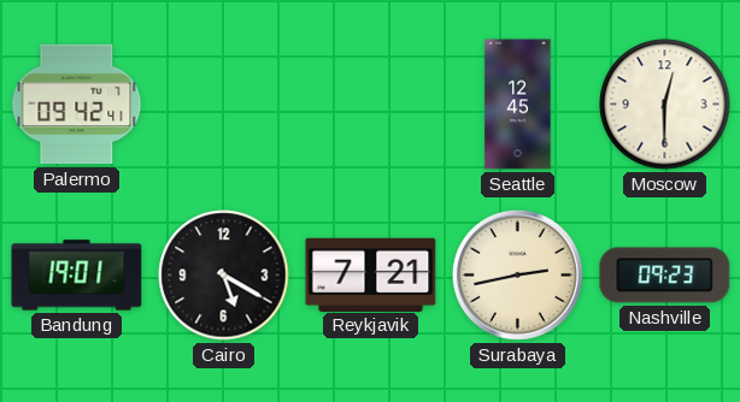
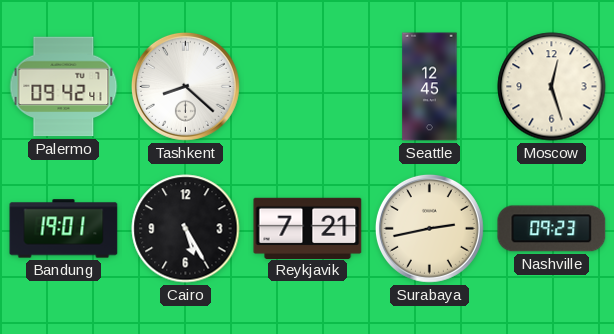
Tashkent: none -> 8:22
Moscow: 12:30 -> 12:27
Cairo: 5:20 -> 5:25
